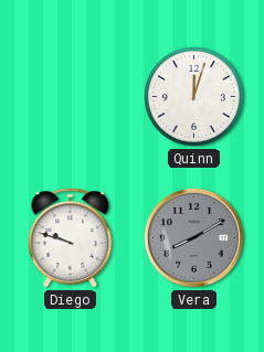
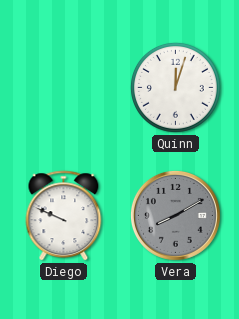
Diego: 9:48 -> 9:49
